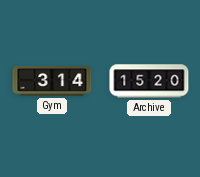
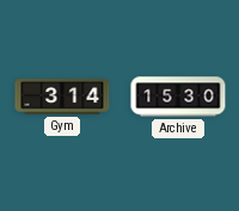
Archive: 15:20 -> 15:30
